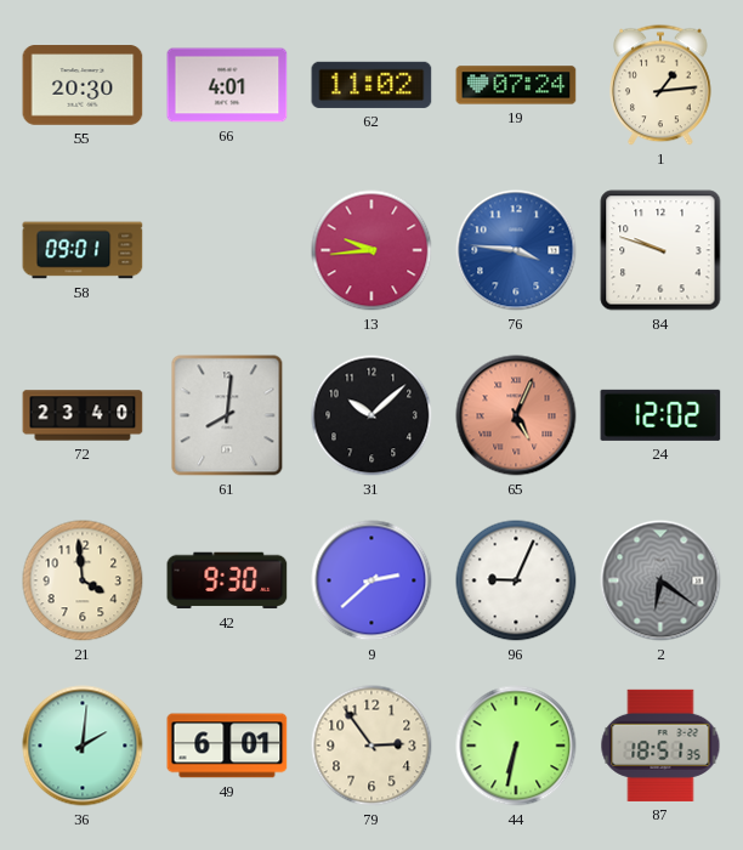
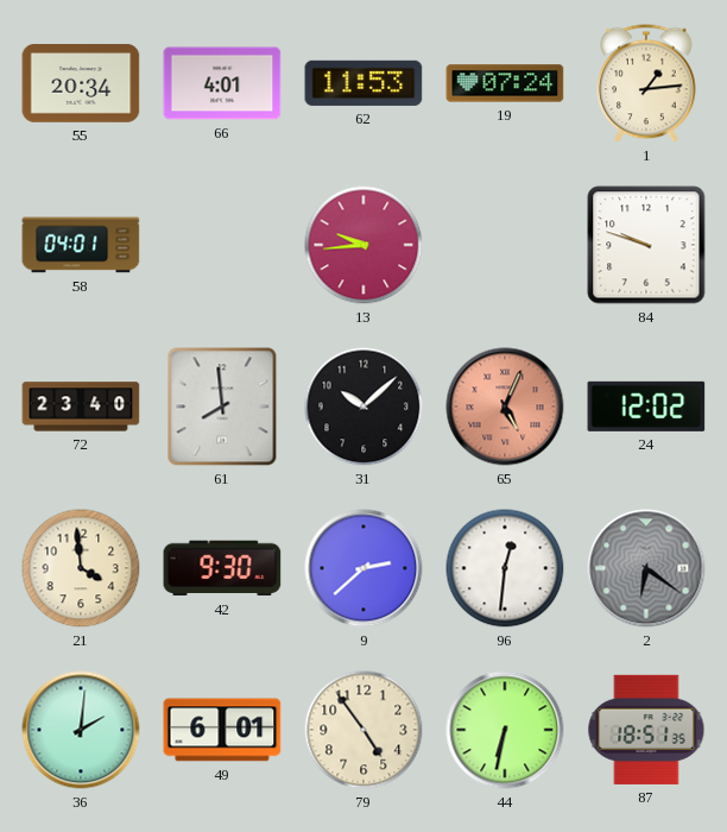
55: 20:30 -> 20:34
62: 11:02 -> 11:53
58: 09:01 -> 04:01
76: 3:46 -> none
61: 8:01 -> 7:59
96: 9:04 -> 12:31
79: 2:54 -> 4:54
